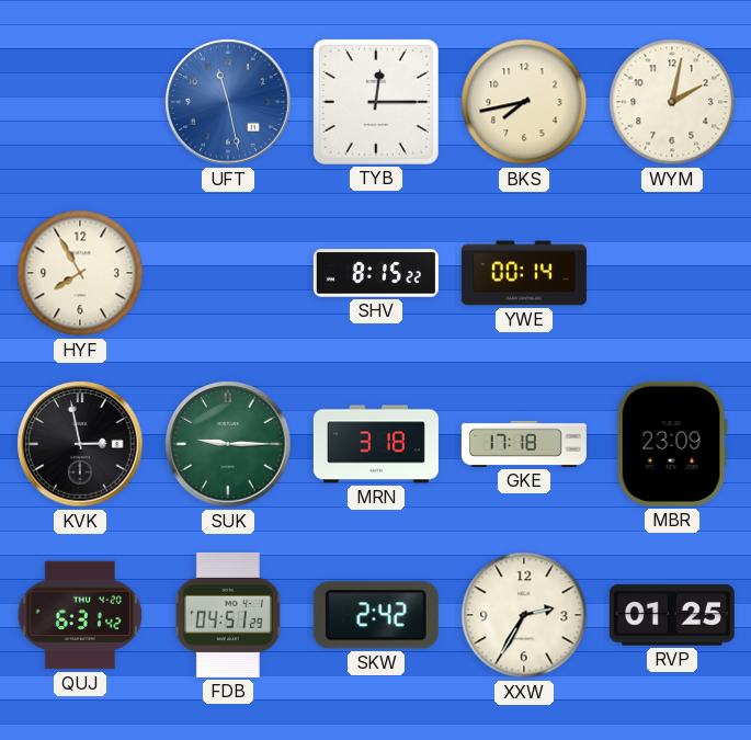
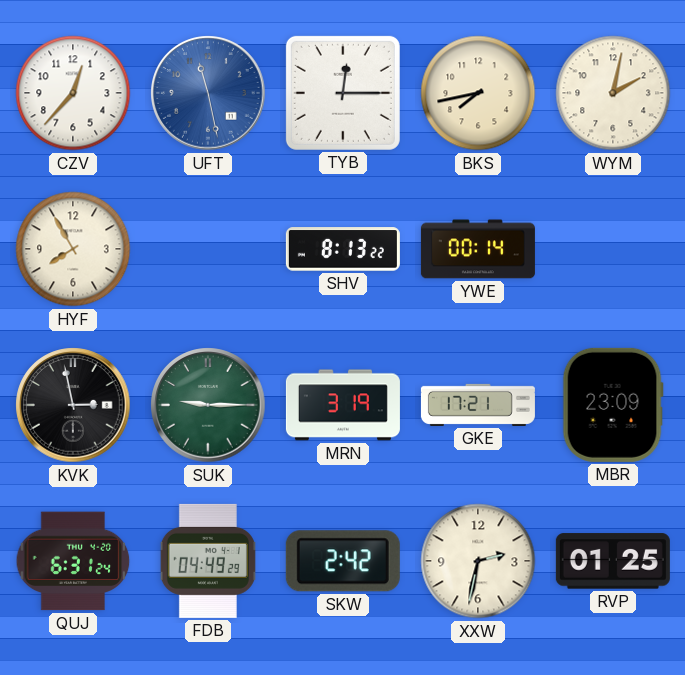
CZV: none -> 12:37
SHV: 8:15 -> 8:13
MRN: 3:18 -> 3:19
GKE: 17:18 -> 17:21
QUJ: 6:31:42 -> 6:31:24
FDB: 04:51 -> 04:49
XXW: 2:35 -> 2:32
